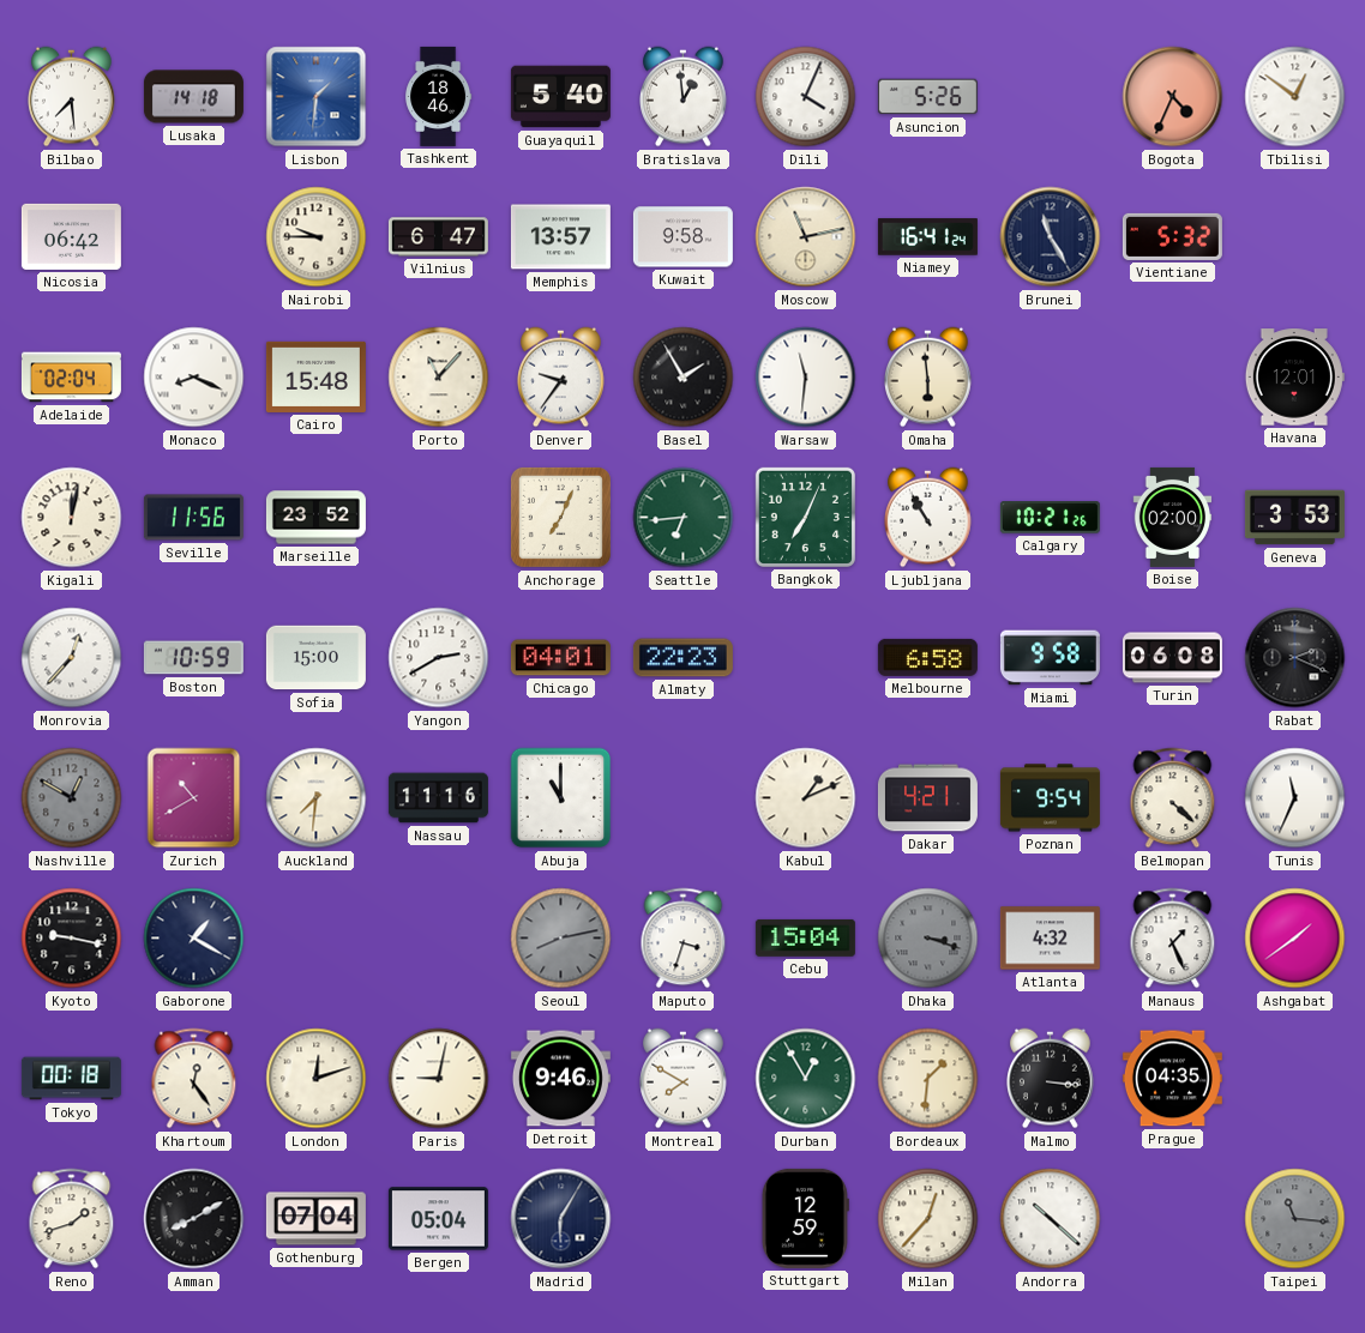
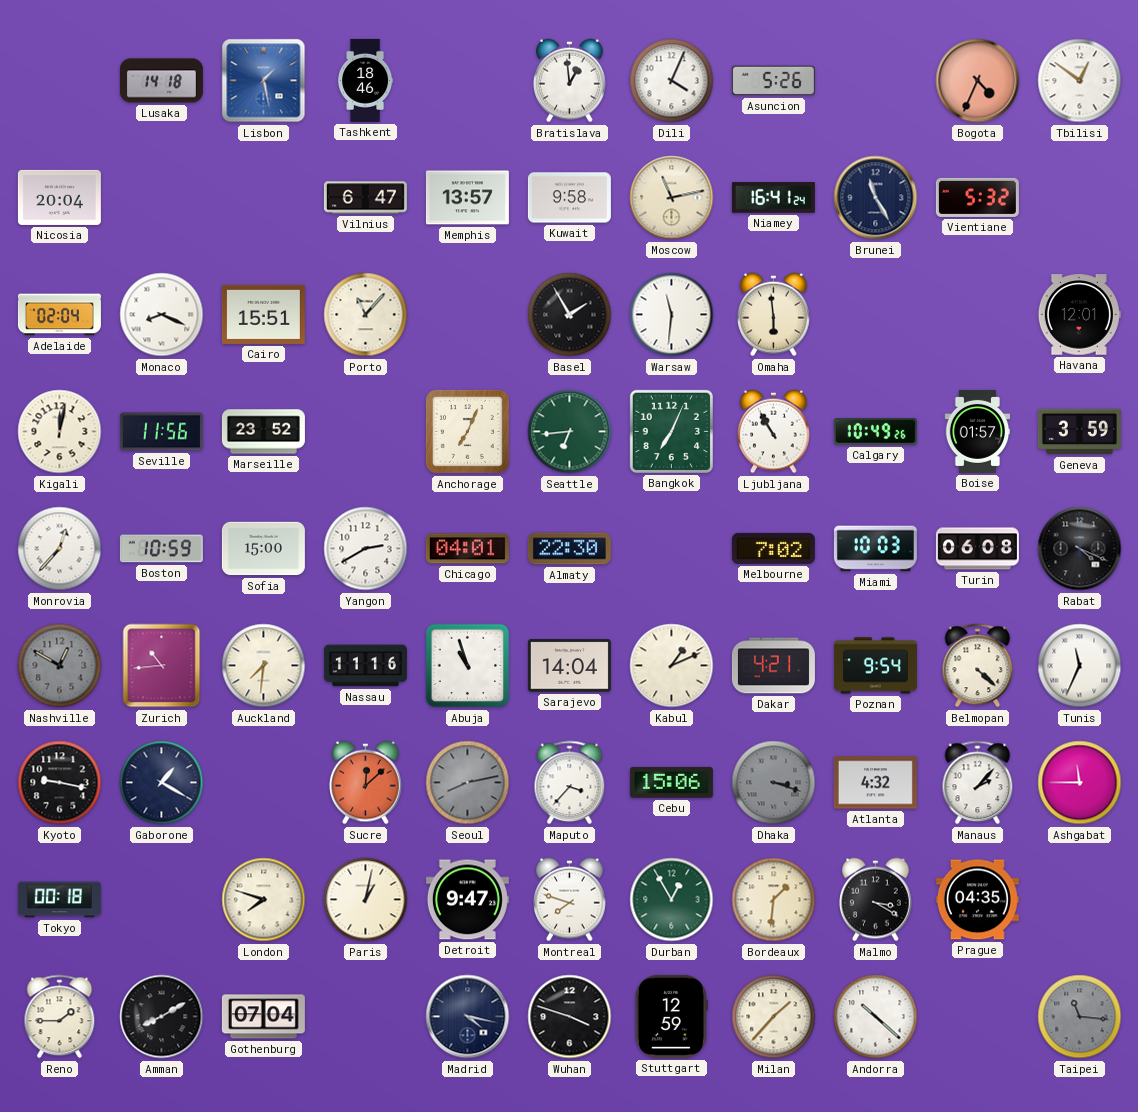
Bilbao: 7:29 -> none
Lisbon: 1:31 -> 1:28
Guayaquil: 5:40 -> none
Nicosia: 06:42 -> 20:04
Nairobi: 9:45 -> none
Cairo: 15:48 -> 15:51
Denver: 9:36 -> none
Calgary: 10:21 -> 10:49
Boise: 02:00 -> 01:57
Geneva: 3:53 -> 3:59
Almaty: 22:23 -> 22:30
Melbourne: 6:58 -> 7:02
Miami: 9:58 -> 10:03
Rabat: 2:19 -> 4:19
Zurich: 10:40 -> 10:44
Abuja: 11:00 -> 10:57
Sarajevo: none -> 14:04
Sucre: none -> 12:08
Maputo: 3:33 -> 3:37
Cebu: 15:04 -> 15:06
Manaus: 1:26 -> 2:07
Ashgabat: 1:39 -> 11:45
Khartoum: 12:24 -> none
London: 12:12 -> 7:48
Paris: 9:02 -> 1:02
Detroit: 9:46 -> 9:47
Montreal: 7:50 -> 7:48
Malmo: 3:16 -> 3:20
Reno: 1:42 -> 1:45
Bergen: 05:04 -> none
Madrid: 6:05 -> 4:17
Wuhan: none -> 3:48
Milan: 12:37 -> 1:37
